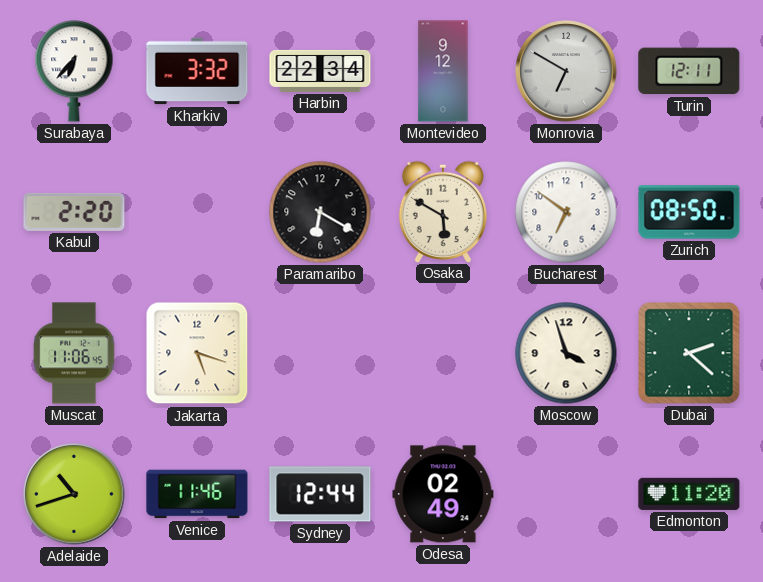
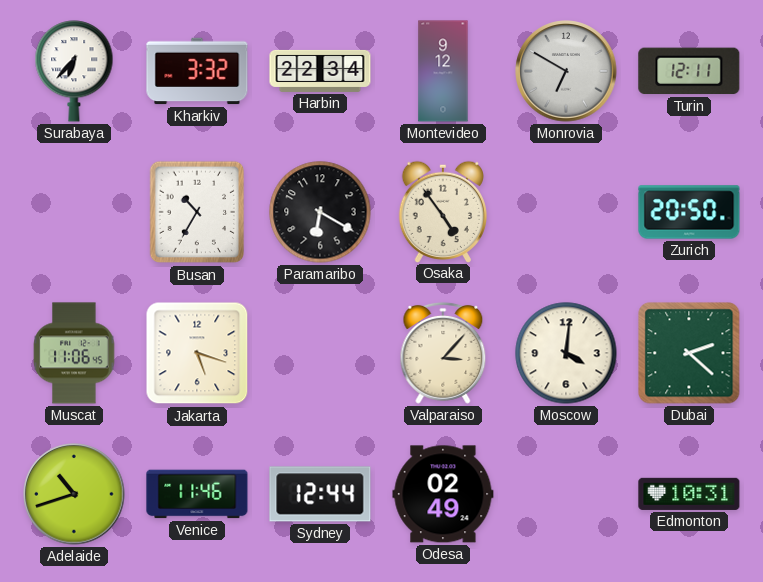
Kabul: 2:20 -> none
Busan: none -> 10:35
Osaka: 5:50 -> 4:54
Bucharest: 6:51 -> none
Zurich: 08:50 -> 20:50
Valparaiso: none -> 3:07
Moscow: 3:57 -> 4:01
Edmonton: 11:20 -> 10:31
